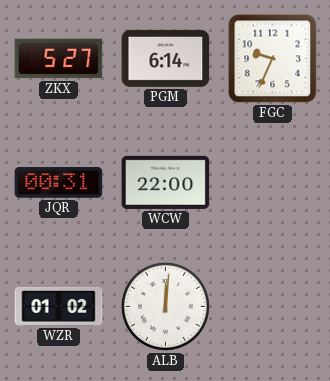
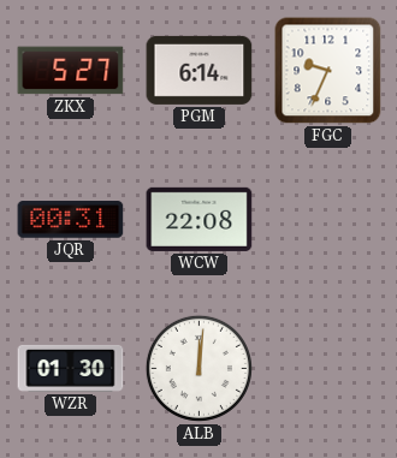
WCW: 22:00 -> 22:08
WZR: 01:02 -> 01:30
